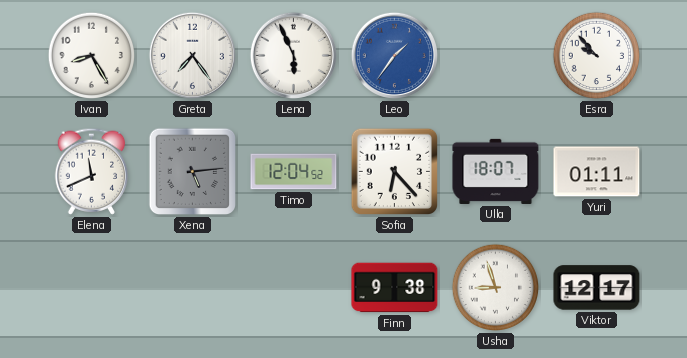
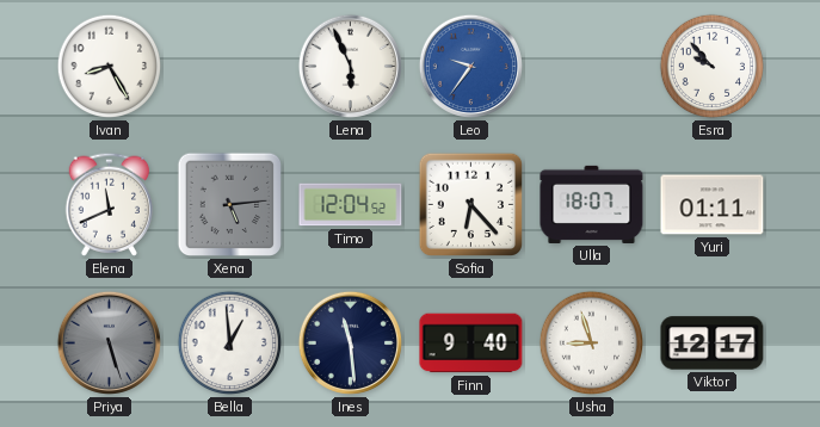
Greta: 7:24 -> none
Leo: 1:36 -> 9:36
Priya: none -> 5:27
Bella: none -> 12:59
Ines: none -> 11:29
Finn: 9:38 -> 9:40
